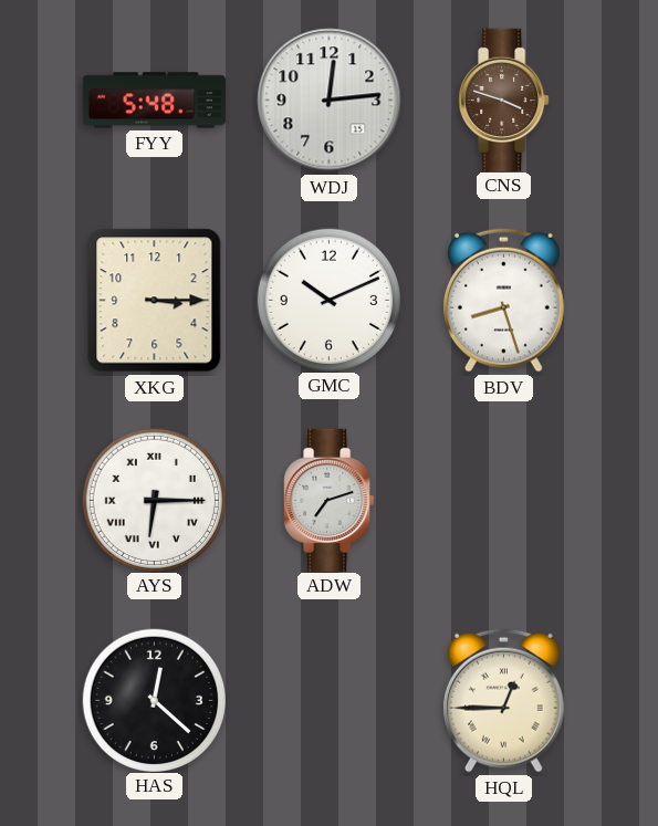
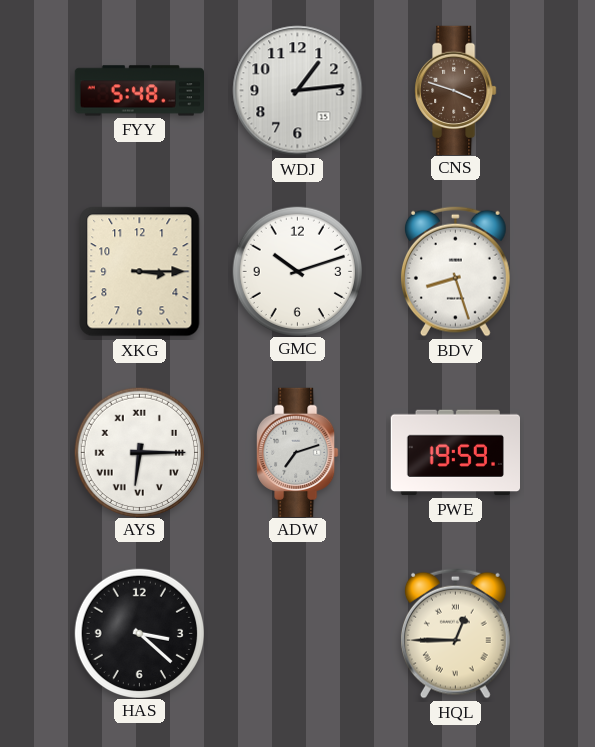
WDJ: 12:14 -> 1:14
GMC: 10:11 -> 10:12
PWE: none -> 19:59
HAS: 12:22 -> 3:22
